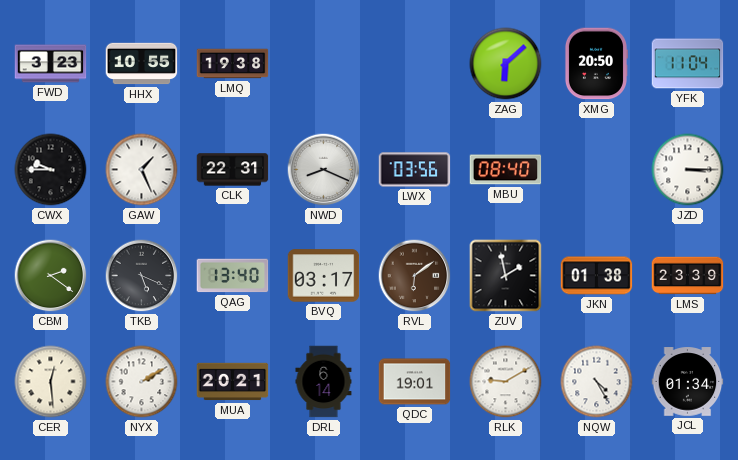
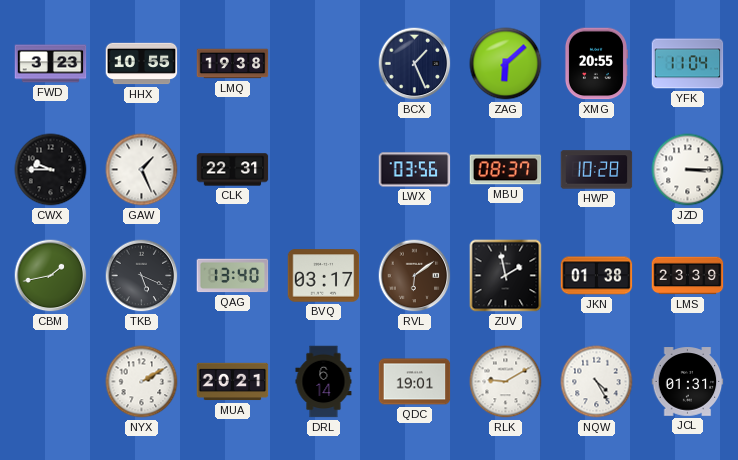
BCX: none -> 1:26
XMG: 20:50 -> 20:55
NWD: 8:19 -> none
MBU: 08:40 -> 08:37
HWP: none -> 10:28
CBM: 2:21 -> 1:43
CER: 12:29 -> none
JCL: 01:34 -> 01:31
